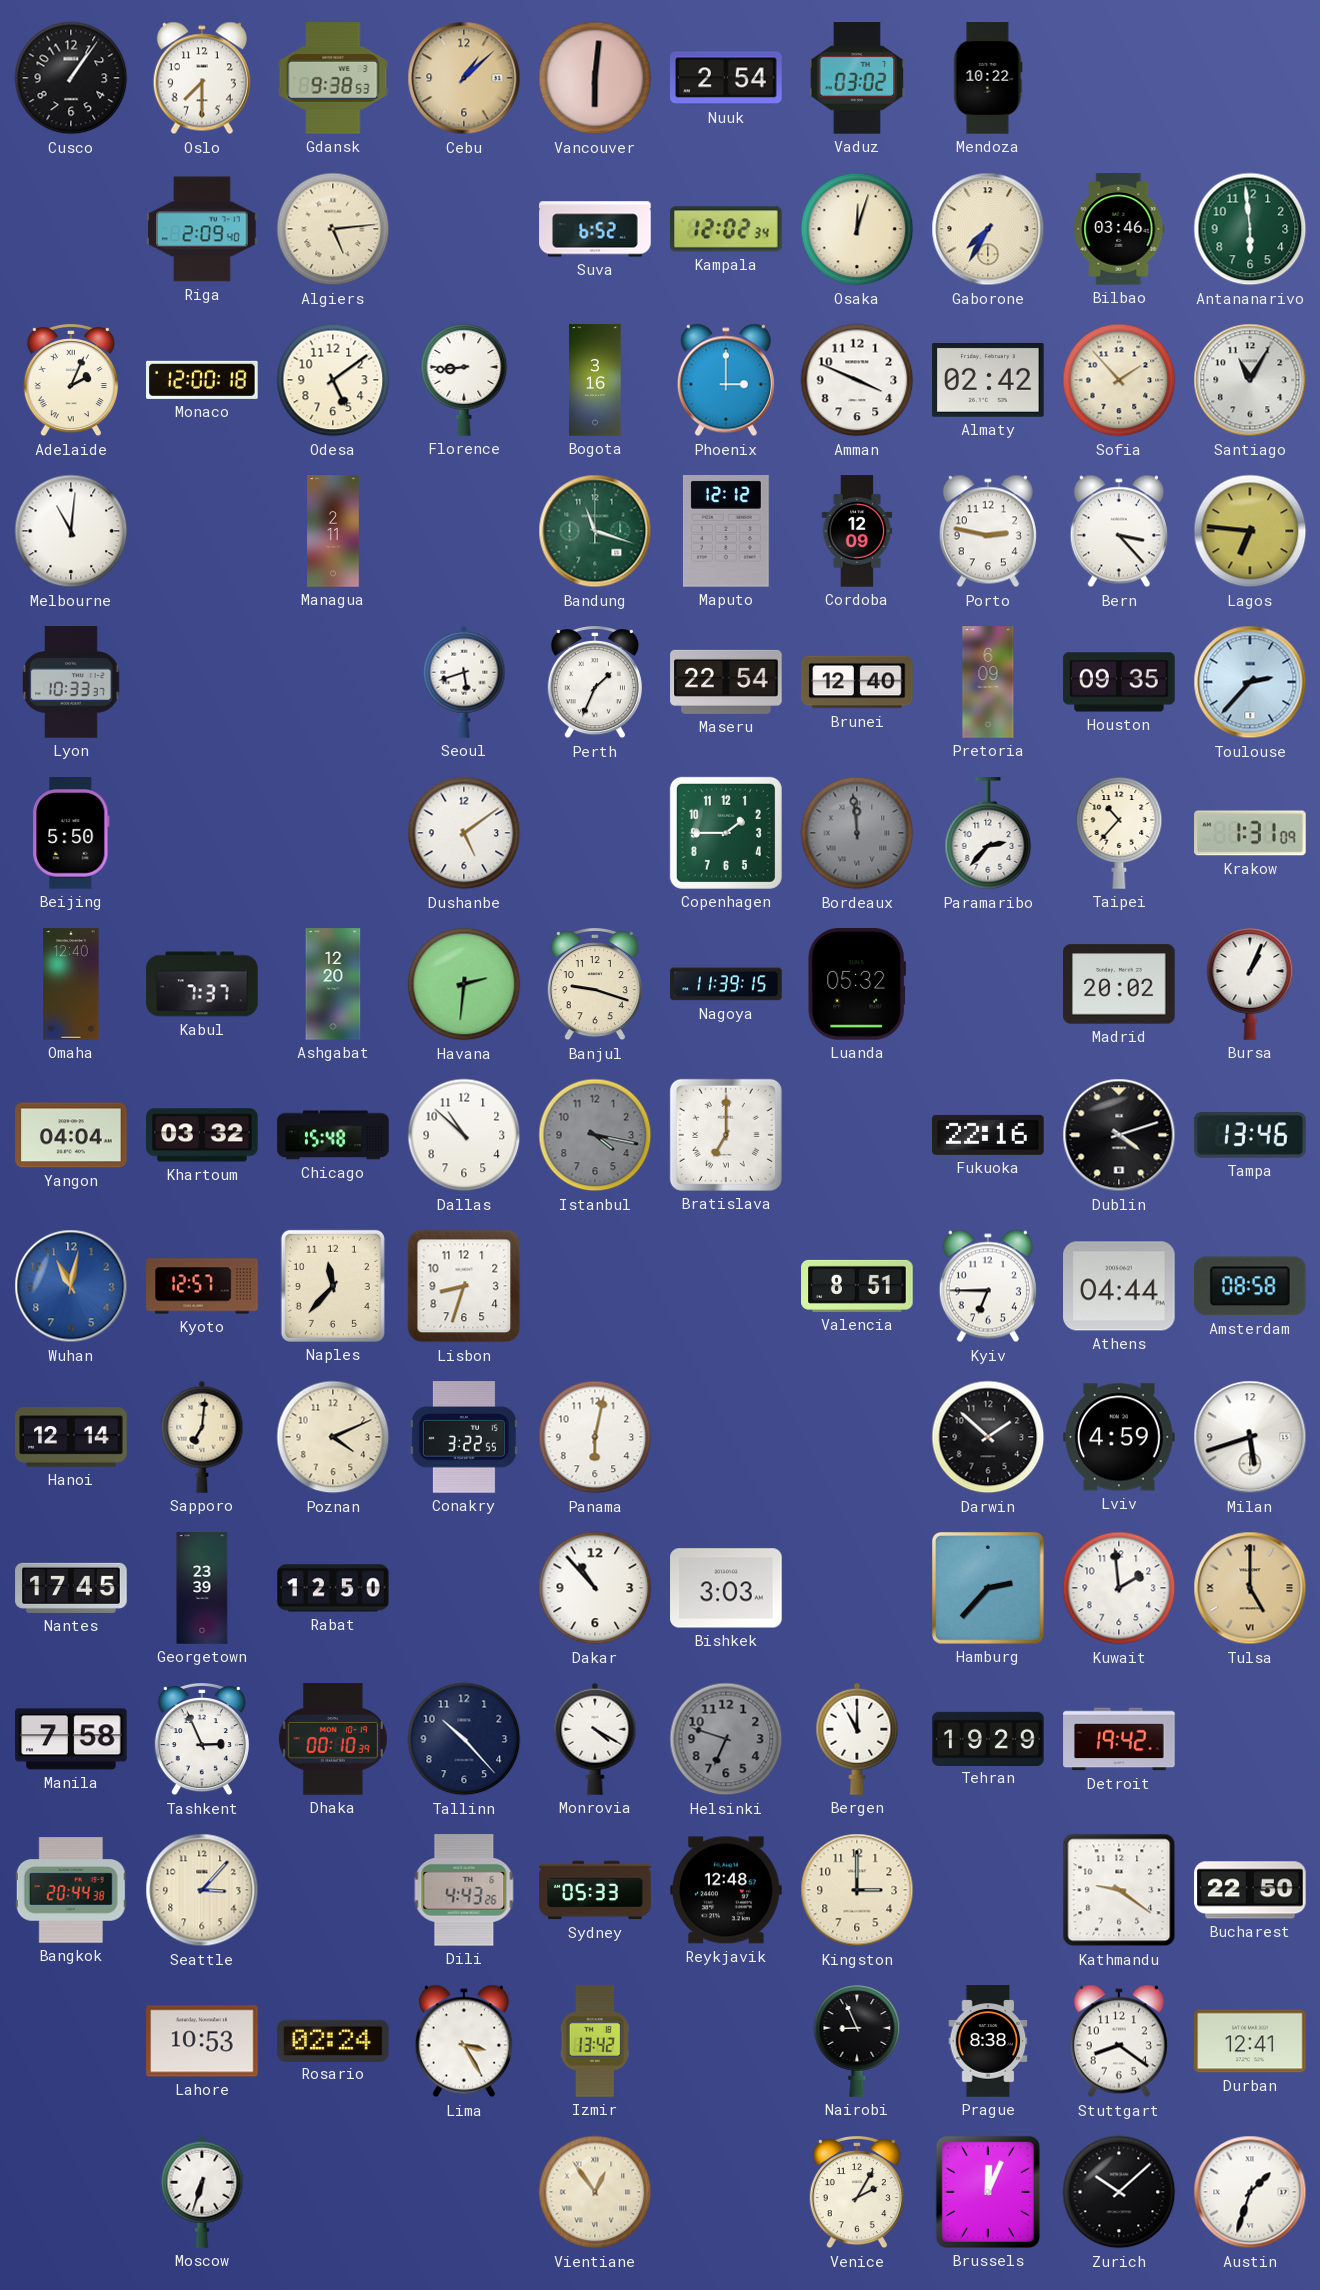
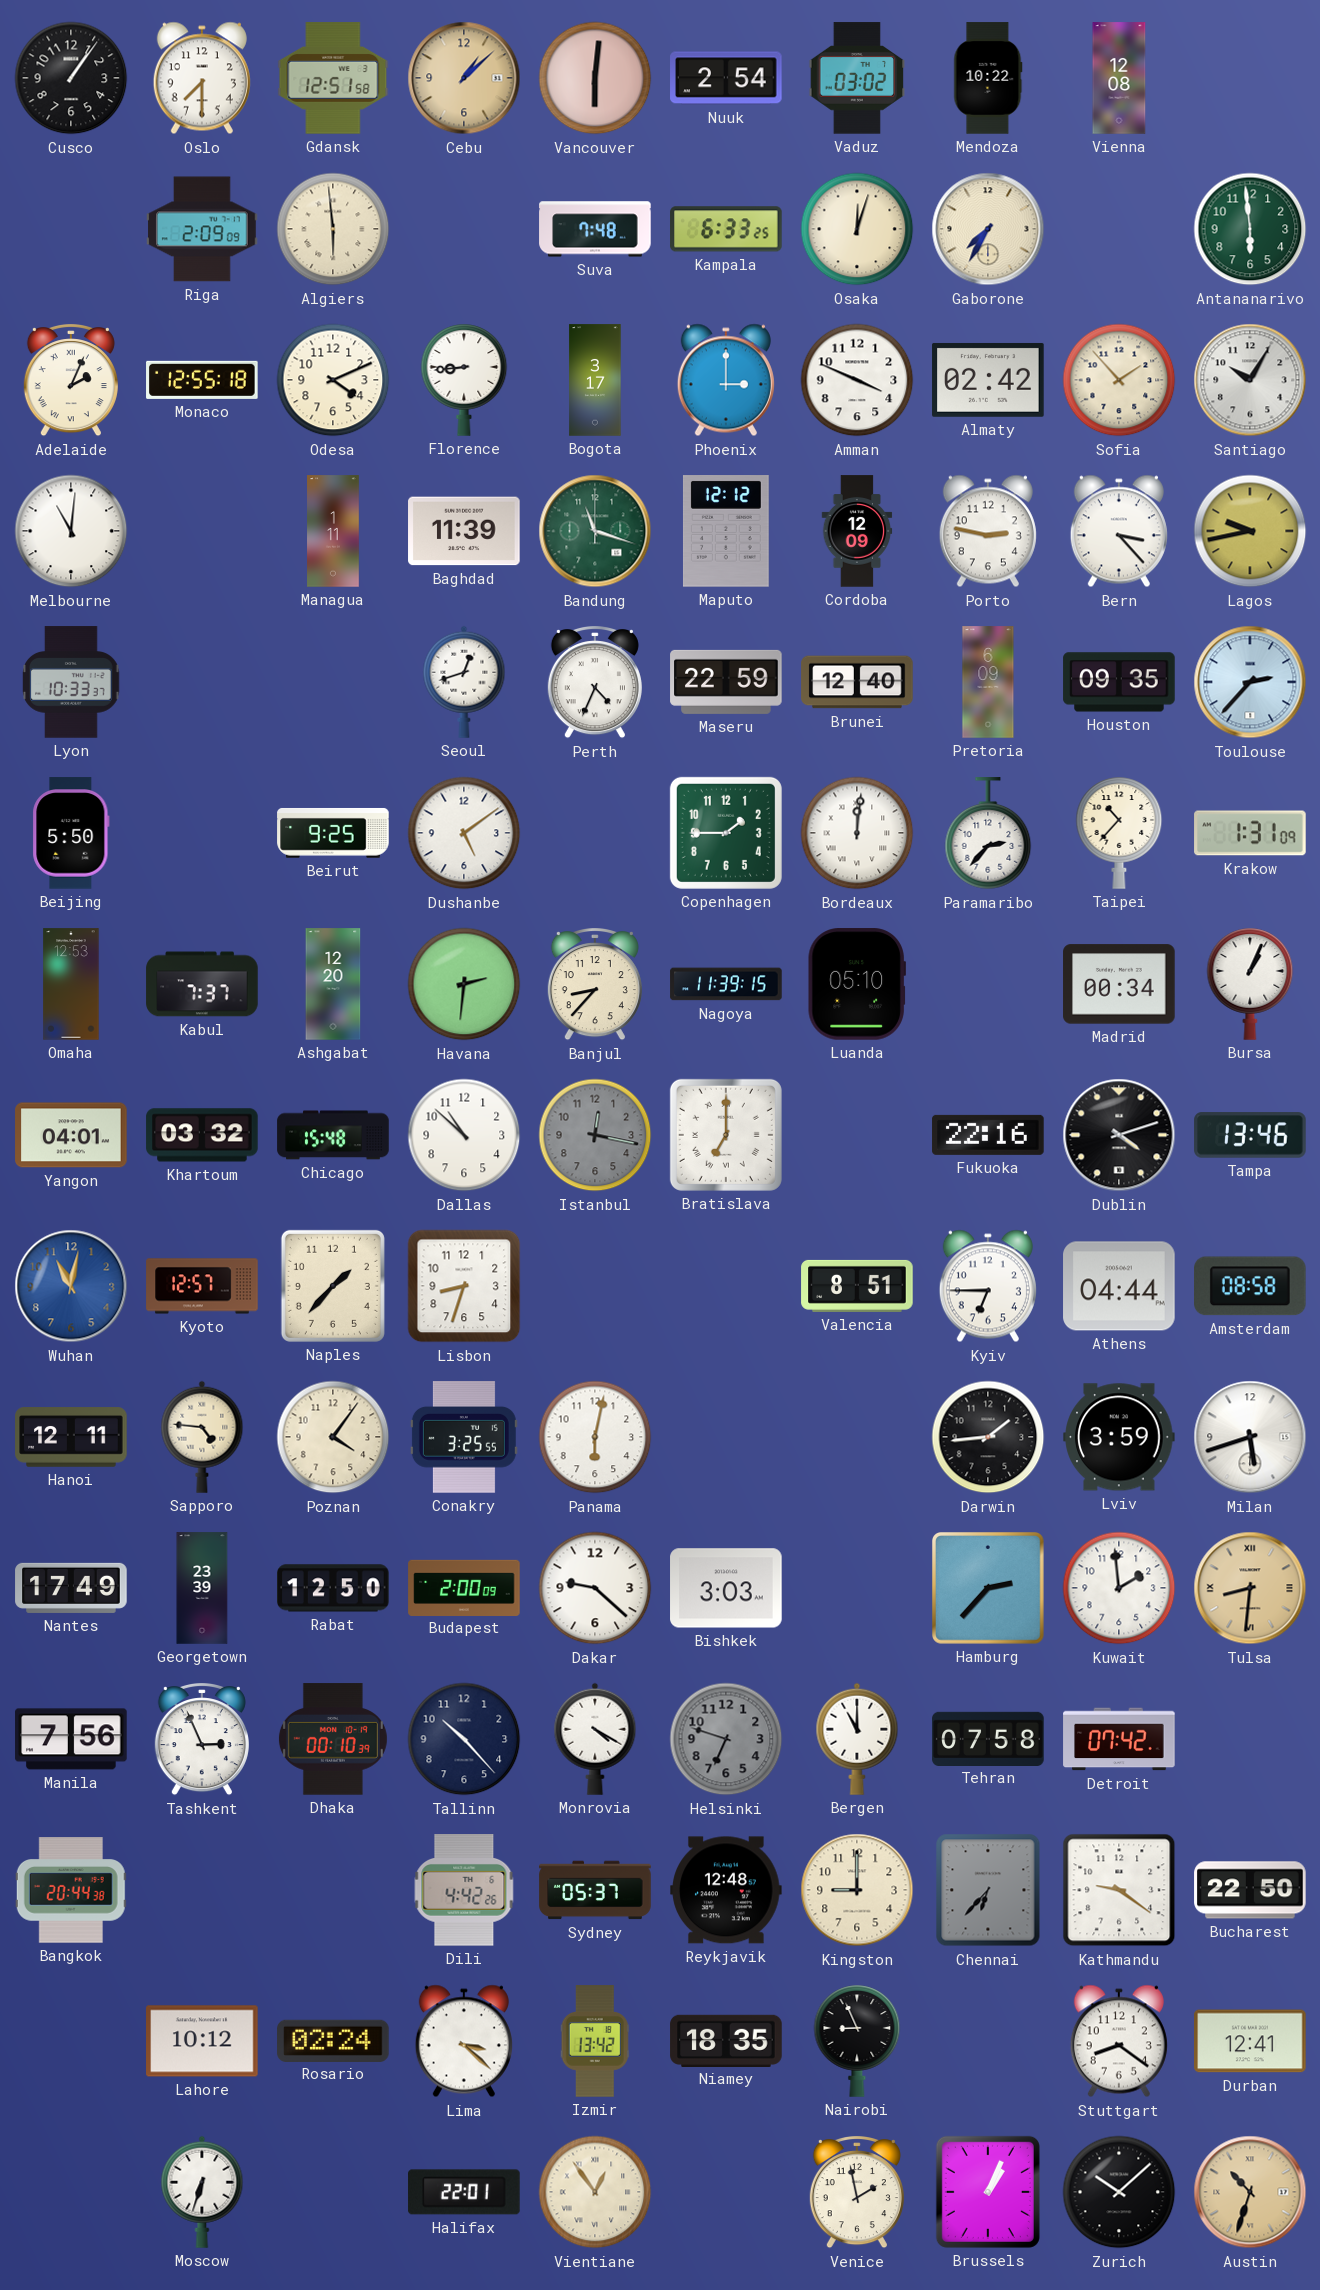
Gdansk: 9:38 -> 12:51
Vienna: none -> 12:08
Riga: 2:09:40 -> 2:09:09
Algiers: 5:14 -> 5:59
Suva: 6:52 -> 7:48
Kampala: 12:02 -> 6:33
Bilbao: 03:46 -> none
Monaco: 12:00 -> 12:55
Odesa: 5:09 -> 4:11
Bogota: 3:16 -> 3:17
Santiago: 11:05 -> 10:05
Managua: 2:11 -> 1:11
Baghdad: none -> 11:39
Lagos: 6:46 -> 9:43
Seoul: 5:42 -> 12:42
Perth: 1:34 -> 4:34
Maseru: 22:54 -> 22:59
Beirut: none -> 9:25
Bordeaux: 11:59 -> 12:01
Bordeaux dial: grey -> white
Omaha: 12:40 -> 12:53
Banjul: 9:18 -> 8:37
Luanda: 05:32 -> 05:10
Madrid: 20:02 -> 00:34
Yangon: 04:04 -> 04:01
Istanbul: 4:17 -> 12:17
Naples: 11:37 -> 1:37
Hanoi: 12:14 -> 12:11
Sapporo: 7:01 -> 4:46
Poznan: 4:11 -> 4:06
Conakry: 3:22 -> 3:25
Darwin: 1:52 -> 1:44
Lviv: 4:59 -> 3:59
Nantes: 17:45 -> 17:49
Budapest: none -> 2:00
Dakar: 10:53 -> 9:22
Tulsa: 5:00 -> 8:31
Manila: 7:58 -> 7:56
Tehran: 19:29 -> 07:58
Detroit: 19:42 -> 07:42
Seattle: 3:07 -> none
Dili: 4:43 -> 4:42
Sydney: 05:33 -> 05:37
Kingston: 3:00 -> 9:00
Chennai: none -> 6:37
Lahore: 10:53 -> 10:12
Lima: 3:25 -> 3:22
Niamey: none -> 18:35
Prague: 8:38 -> none
Halifax: none -> 22:01
Venice: 2:05 -> 1:58
Brussels: 12:04 -> 1:04
Austin: 1:33 -> 10:33
Austin dial: white -> champagne
